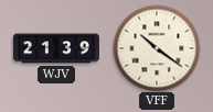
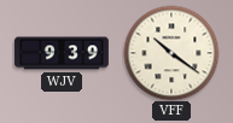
WJV: 21:39 -> 9:39
